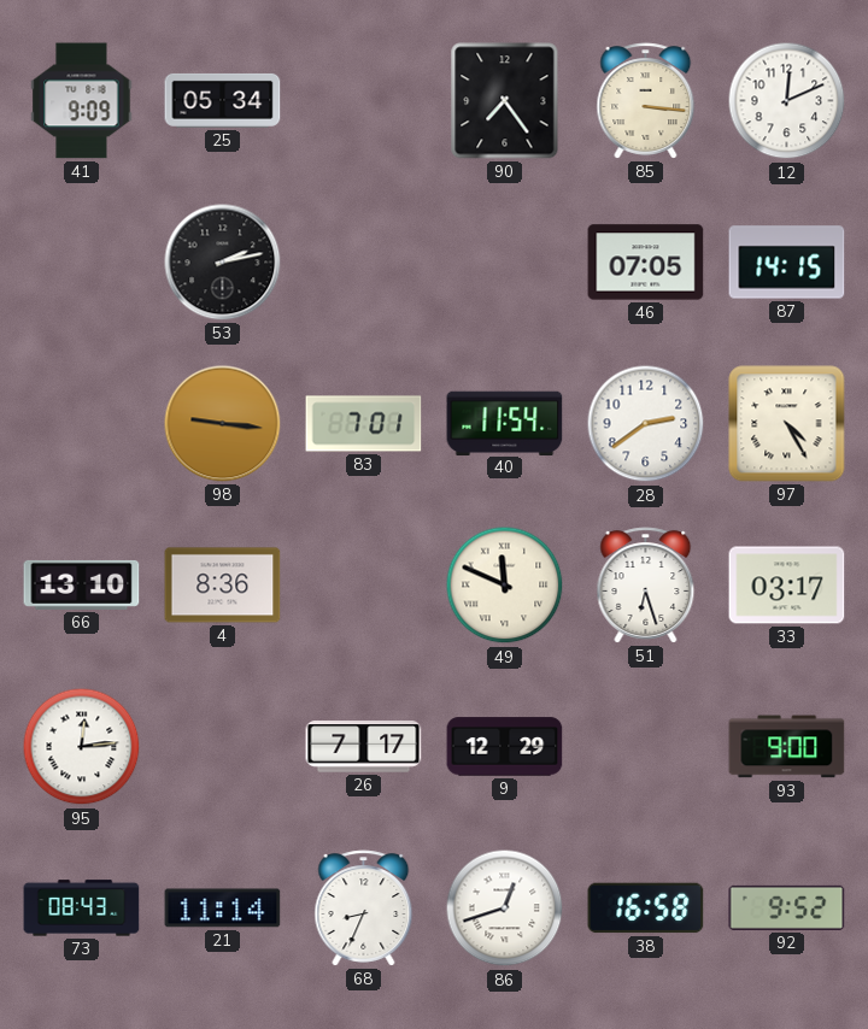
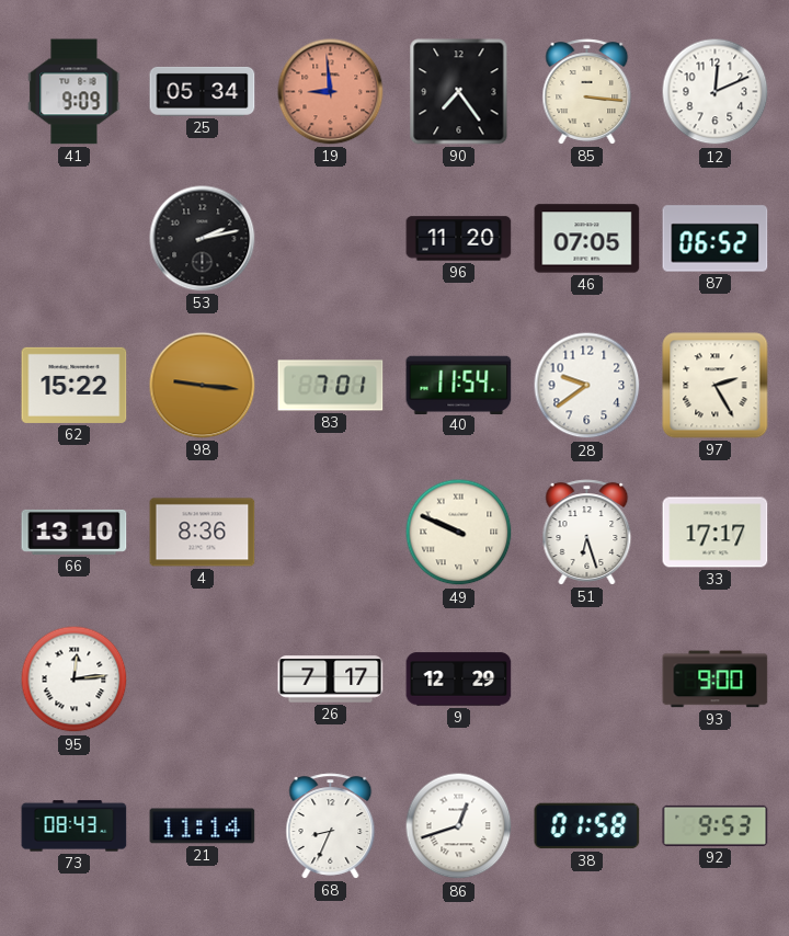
19: none -> 8:59
96: none -> 11:20
87: 14:15 -> 06:52
62: none -> 15:22
28: 2:39 -> 9:39
97: 4:25 -> 2:25
49: 11:49 -> 9:49
33: 03:17 -> 17:17
38: 16:58 -> 01:58
92: 9:52 -> 9:53
